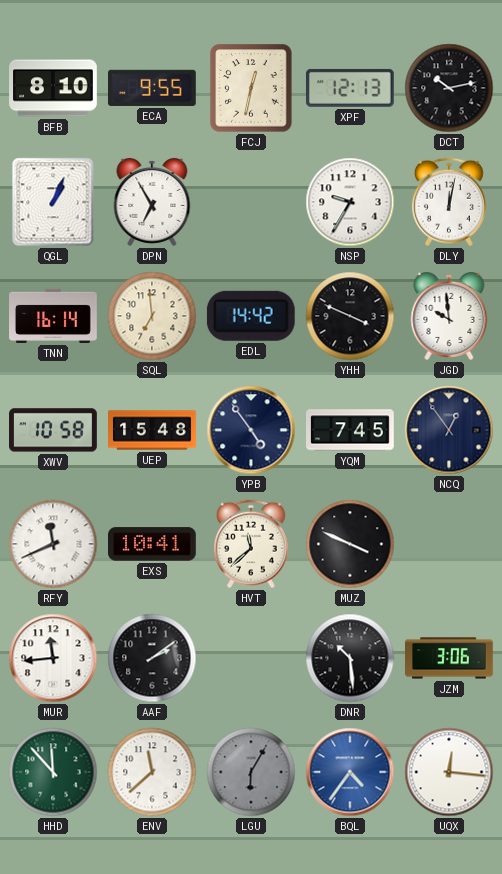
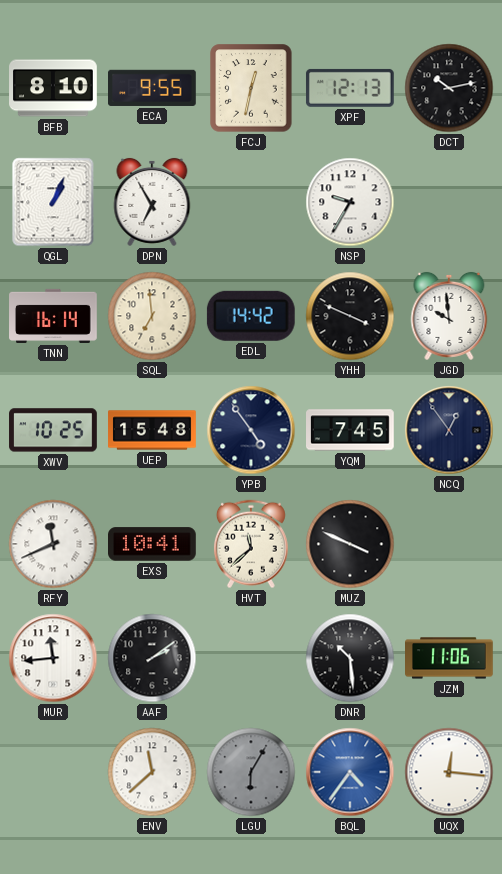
DLY: 12:02 -> none
XWV: 10:58 -> 10:25
JZM: 3:06 -> 11:06
HHD: 11:53 -> none
